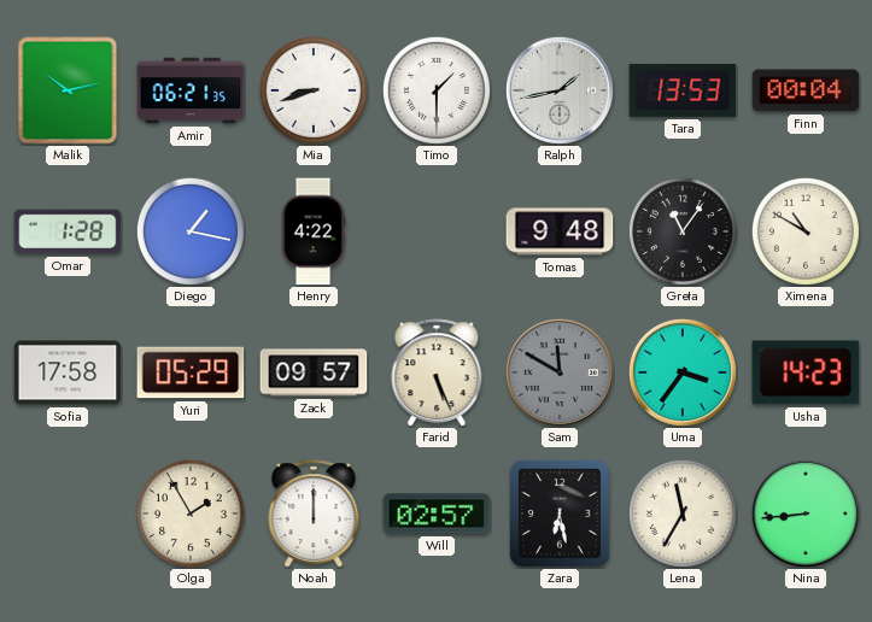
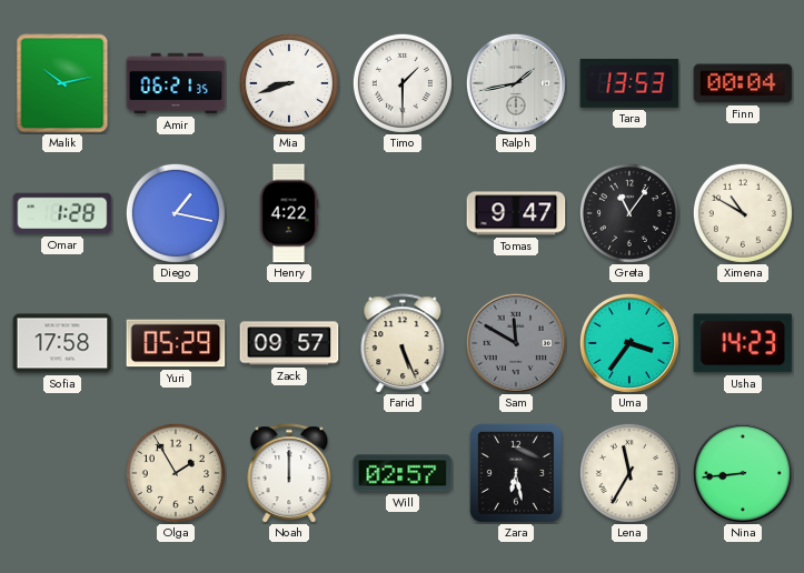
Tomas: 9:48 -> 9:47
